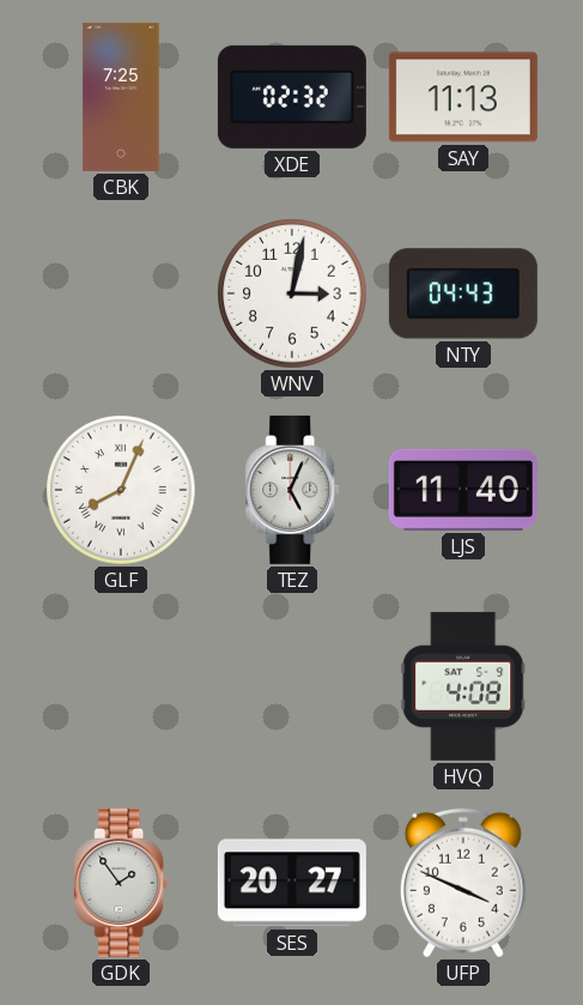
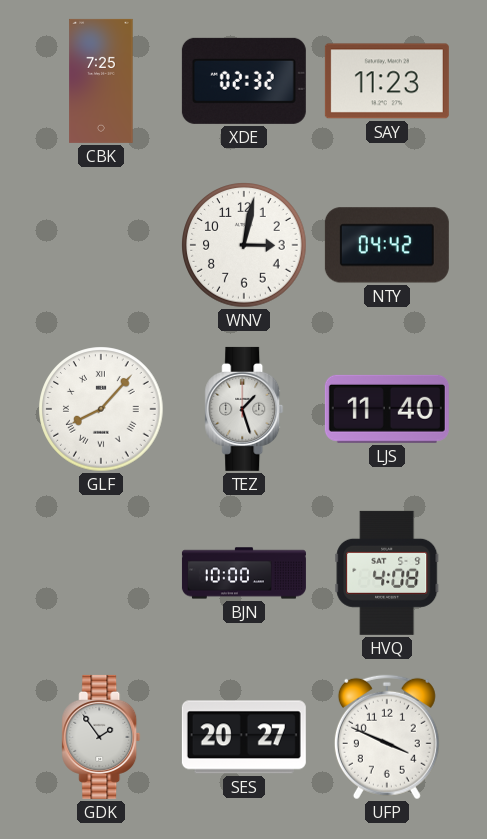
SAY: 11:13 -> 11:23
NTY: 04:43 -> 04:42
GLF: 8:04 -> 8:07
TEZ: 5:04 -> 1:27
BJN: none -> 10:00
